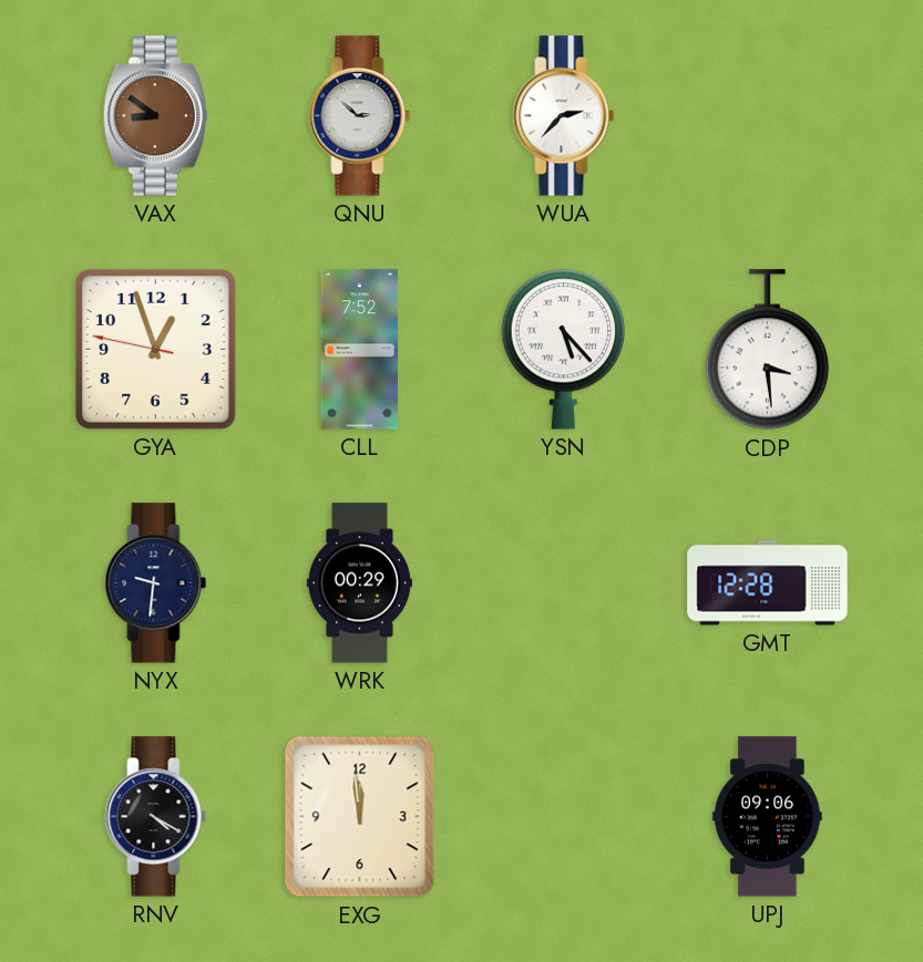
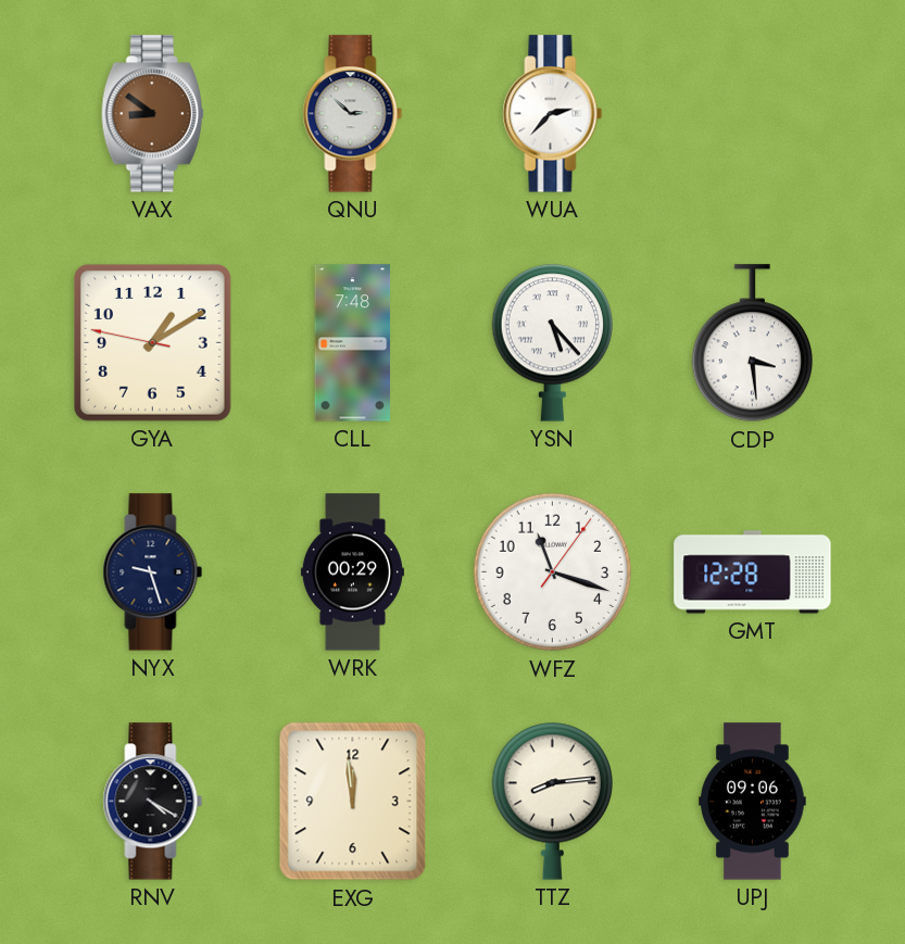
GYA: 12:56 -> 1:09
CLL: 7:52 -> 7:48
NYX: 9:31 -> 9:27
WFZ: none -> 11:18
TTZ: none -> 8:14
